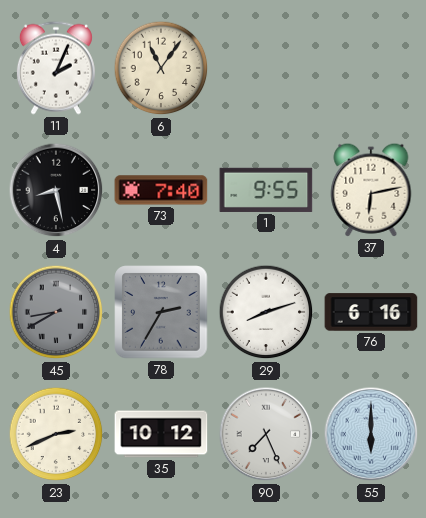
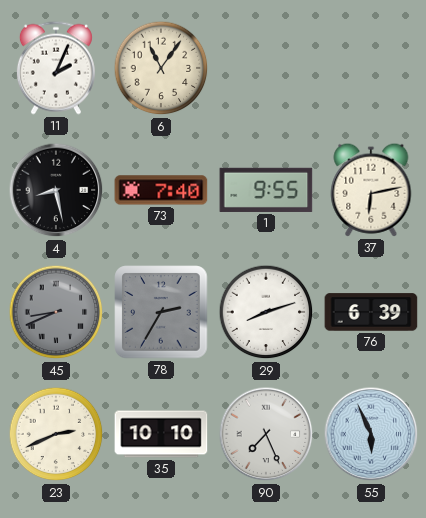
45: 8:40 -> 8:41
76: 6:16 -> 6:39
35: 10:12 -> 10:10
55: 6:00 -> 5:56
